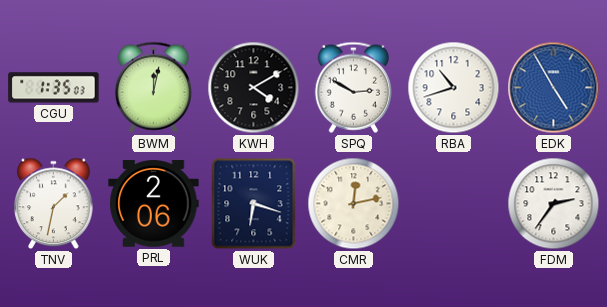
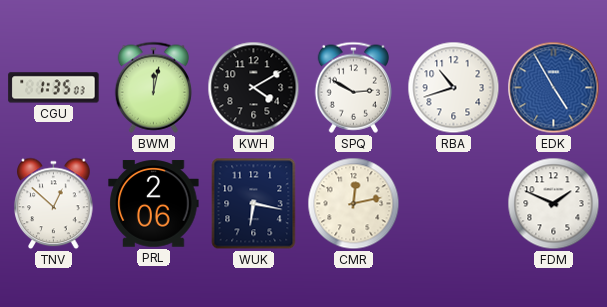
TNV: 1:32 -> 12:52
WUK: 6:18 -> 6:17
FDM: 2:36 -> 1:49
